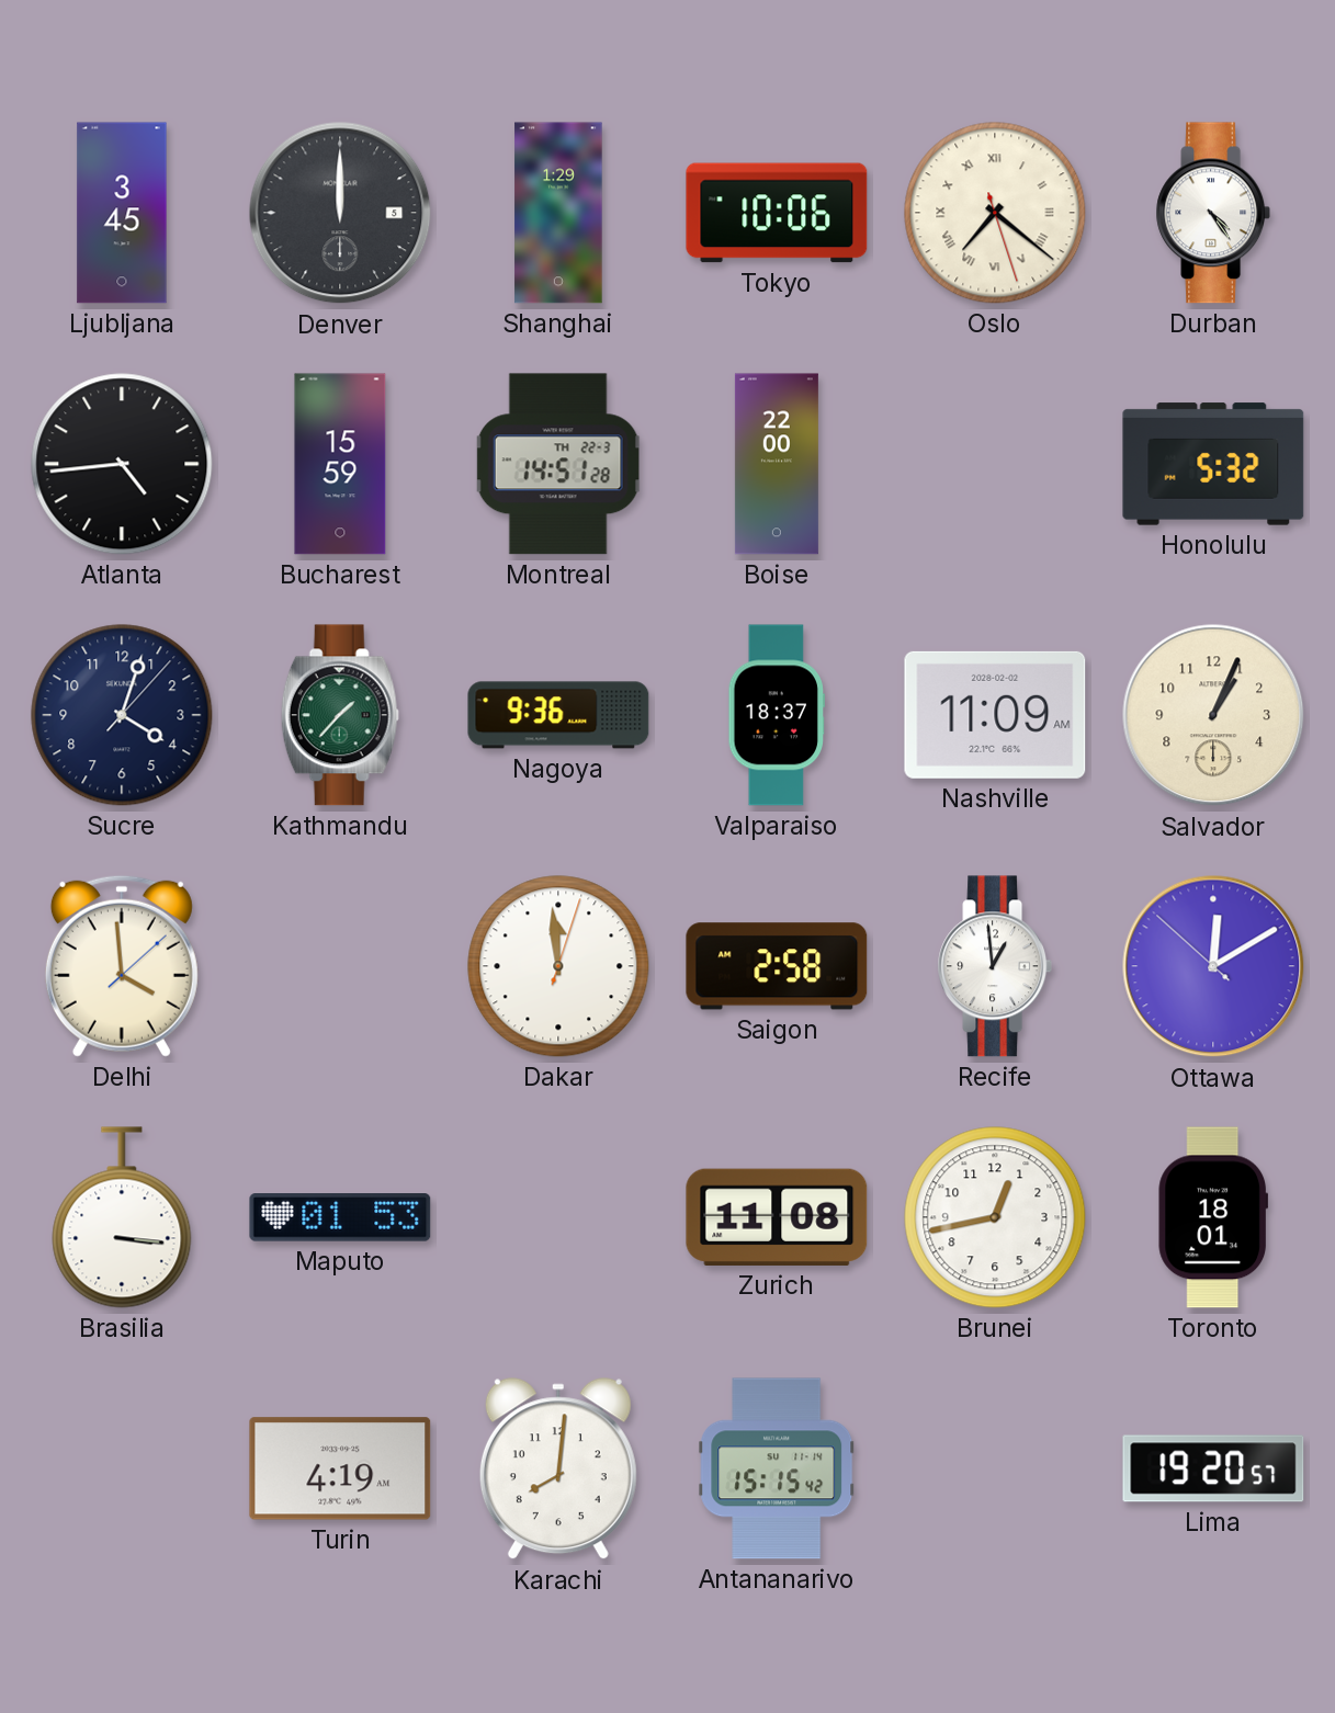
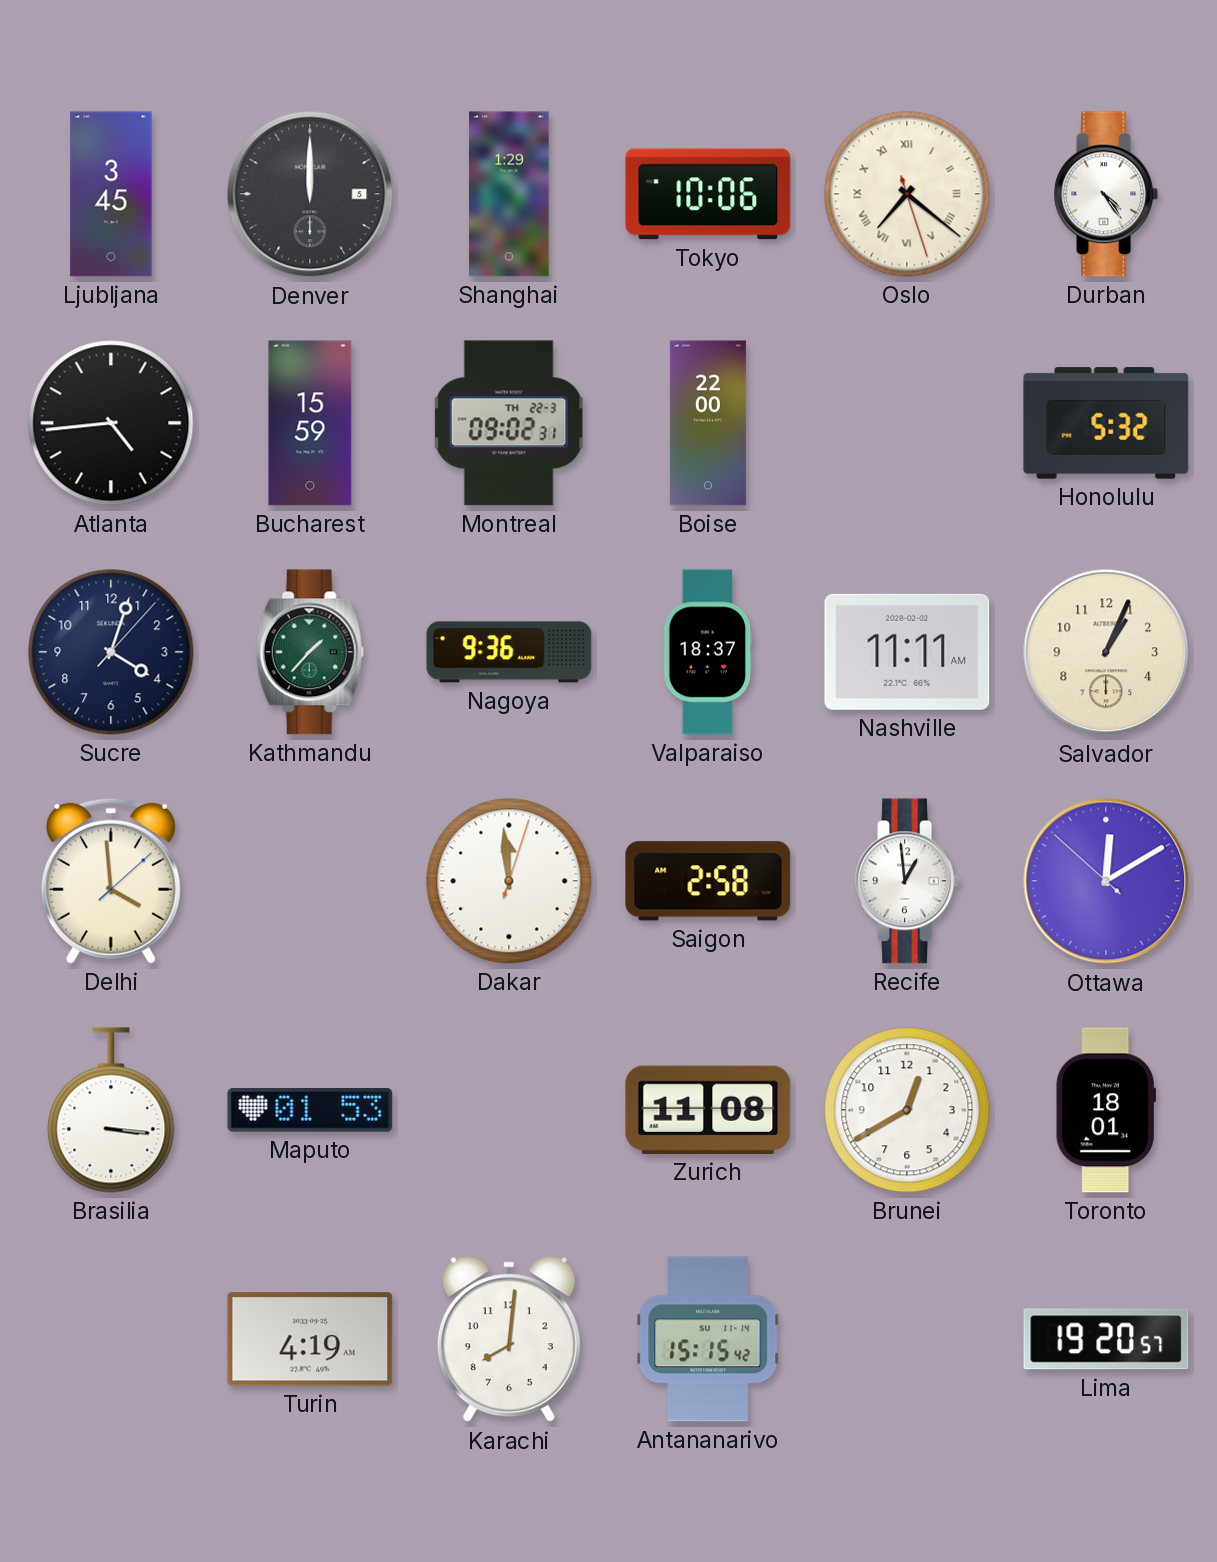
Montreal: 14:51 -> 09:02
Nashville: 11:09 -> 11:11
Brunei: 12:43 -> 12:40
